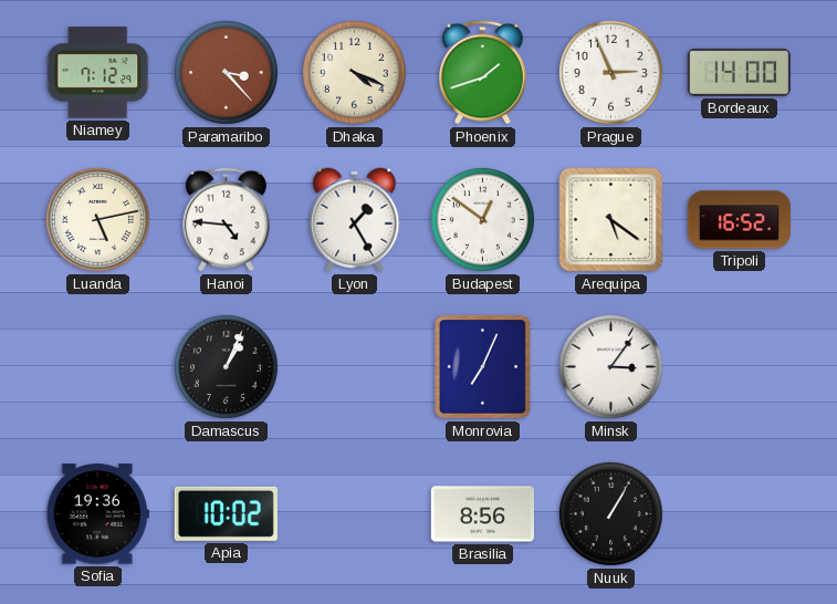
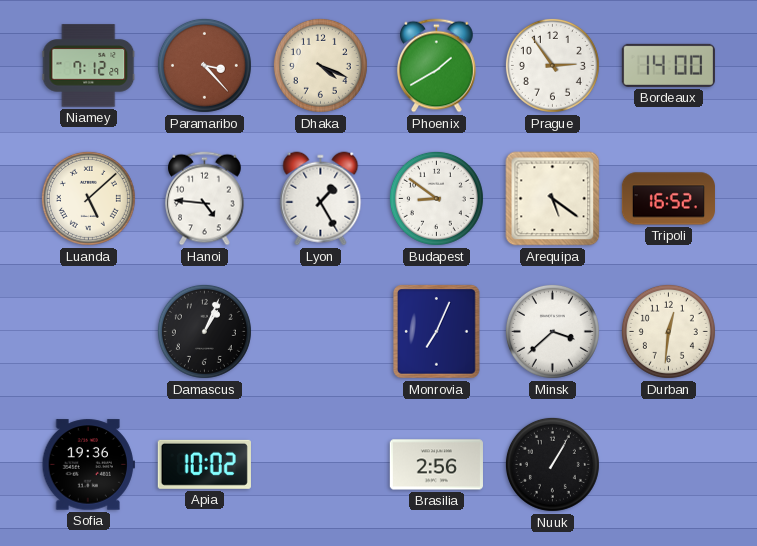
Phoenix: 1:42 -> 1:40
Prague: 2:56 -> 2:54
Luanda: 5:13 -> 5:08
Budapest: 12:51 -> 8:51
Minsk: 3:06 -> 3:38
Durban: none -> 12:31
Brasilia: 8:56 -> 2:56
